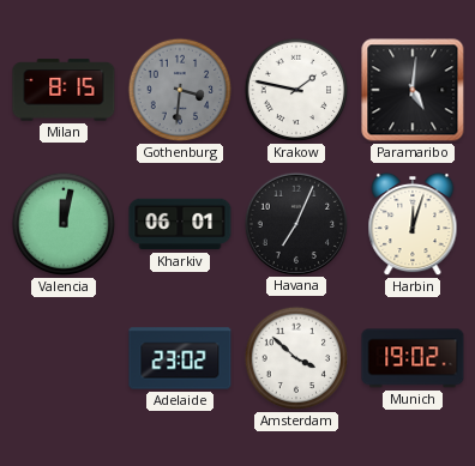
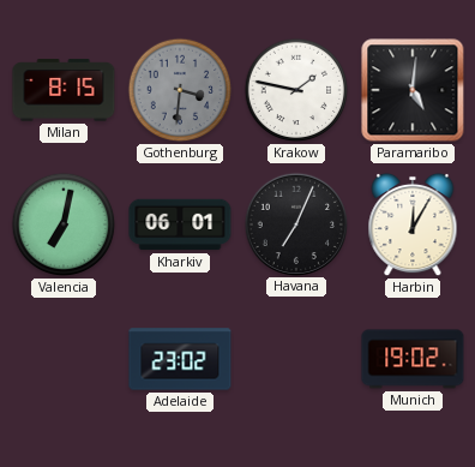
Valencia: 12:02 -> 7:02
Harbin: 12:03 -> 12:05
Amsterdam: 3:52 -> none
